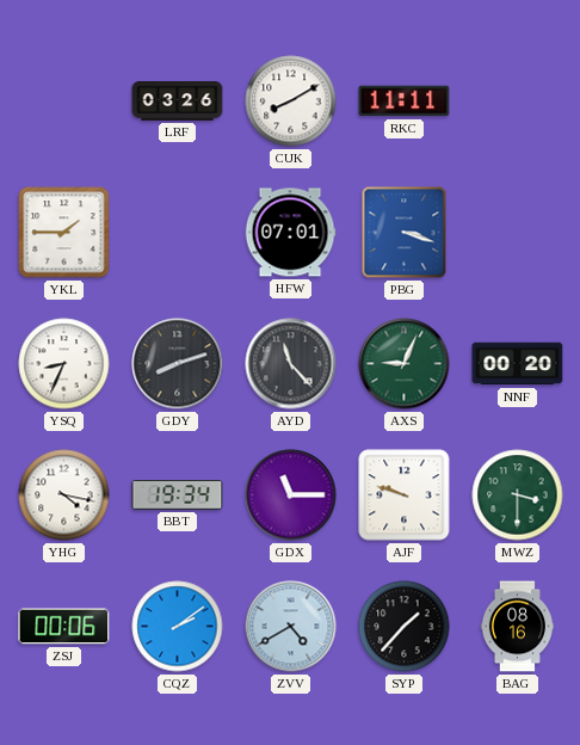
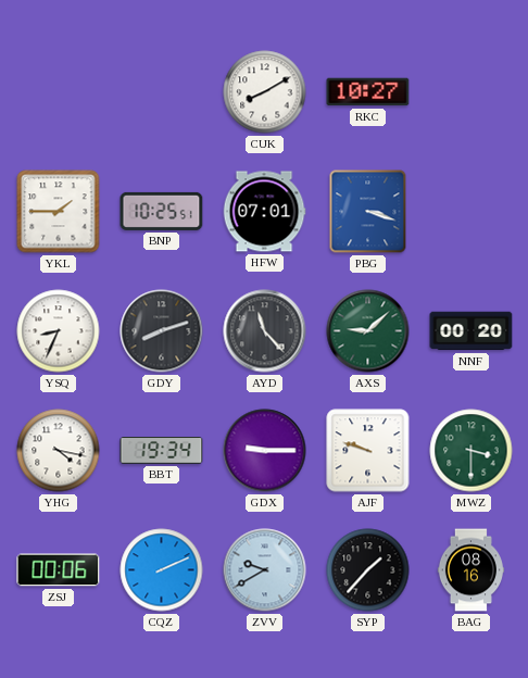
LRF: 03:26 -> none
RKC: 11:11 -> 10:27
BNP: none -> 10:25
AXS: 9:04 -> 9:08
GDX: 11:15 -> 9:15
CQZ: 2:09 -> 2:11
ZVV: 4:40 -> 9:40
